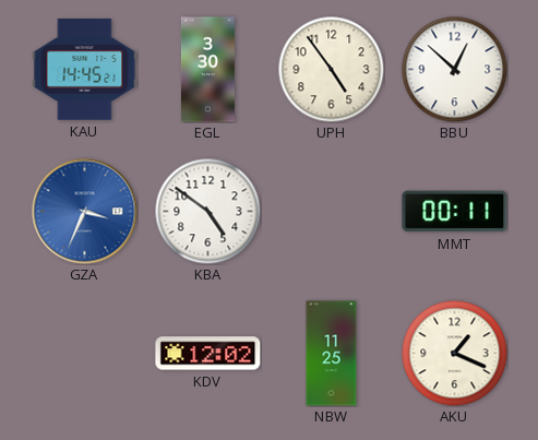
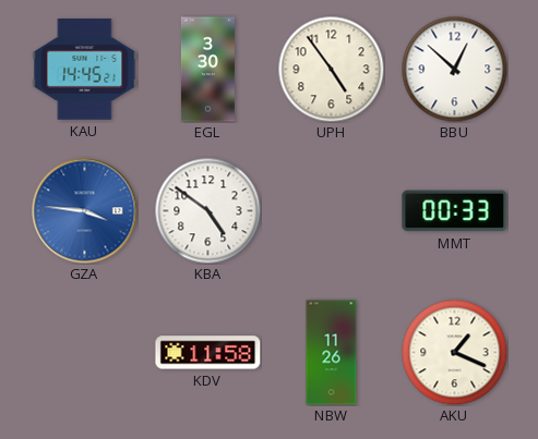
GZA: 3:34 -> 3:46
MMT: 00:11 -> 00:33
KDV: 12:02 -> 11:58
NBW: 11:25 -> 11:26
